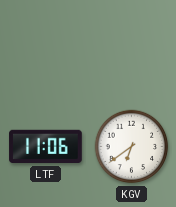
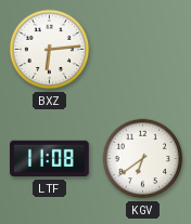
BXZ: none -> 6:14
LTF: 11:06 -> 11:08
